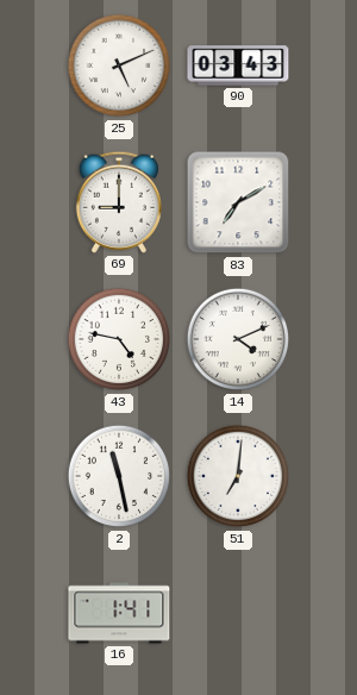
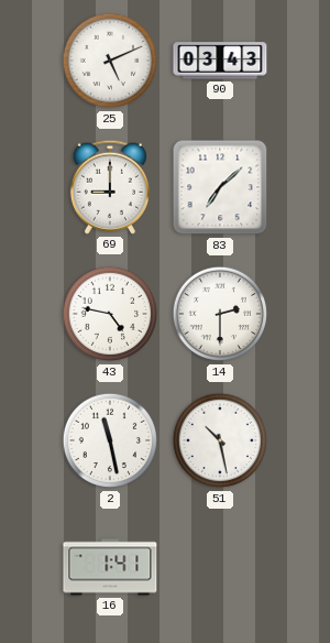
83: 7:10 -> 7:08
14: 4:11 -> 2:30
51: 7:01 -> 10:28
